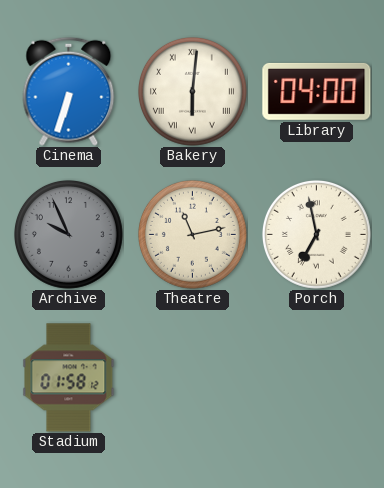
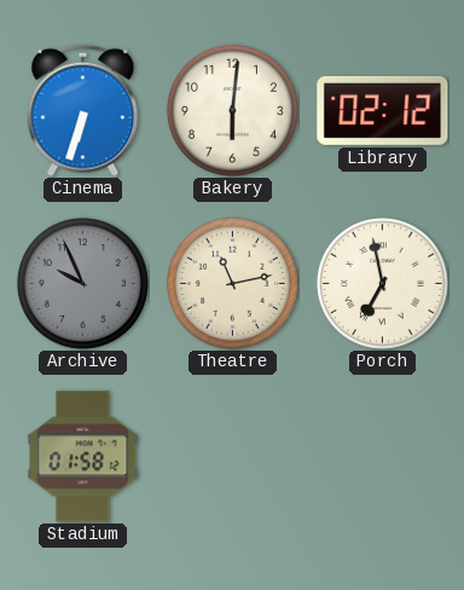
Bakery numerals: Roman -> Arabic
Library: 04:00 -> 02:12
